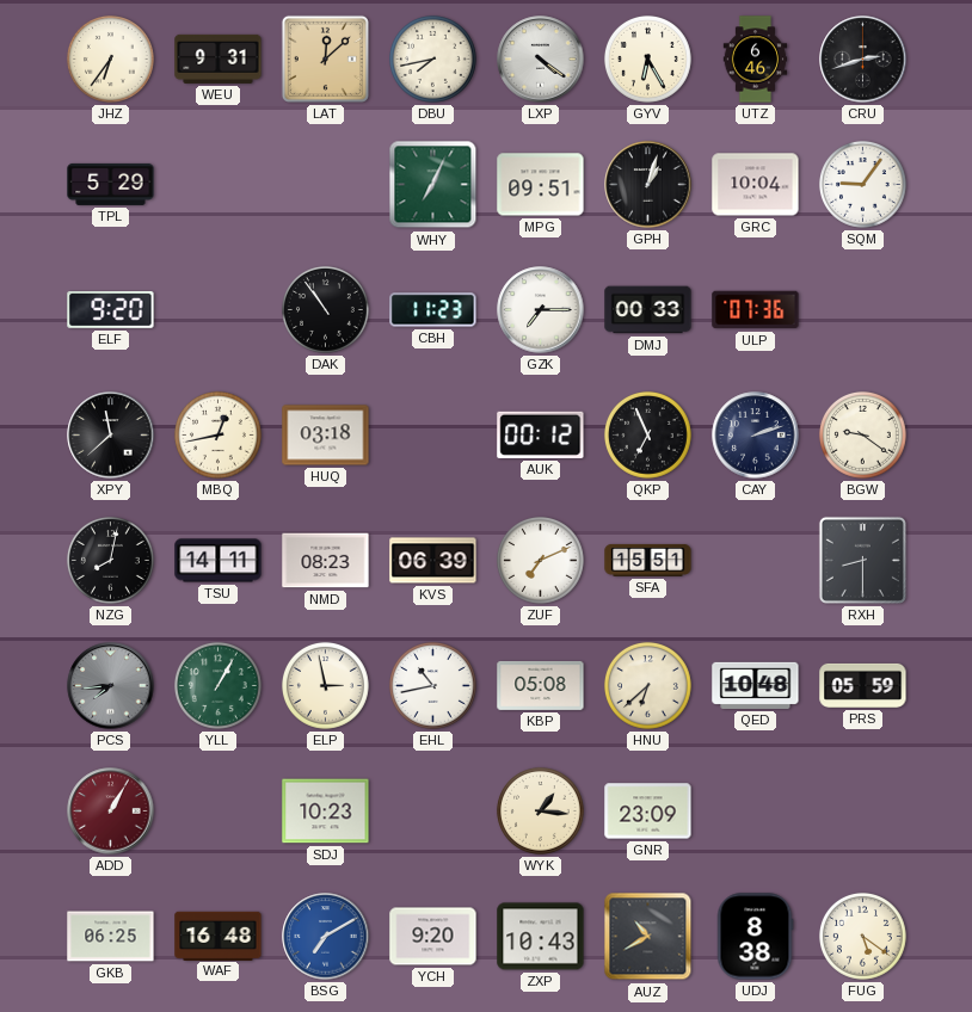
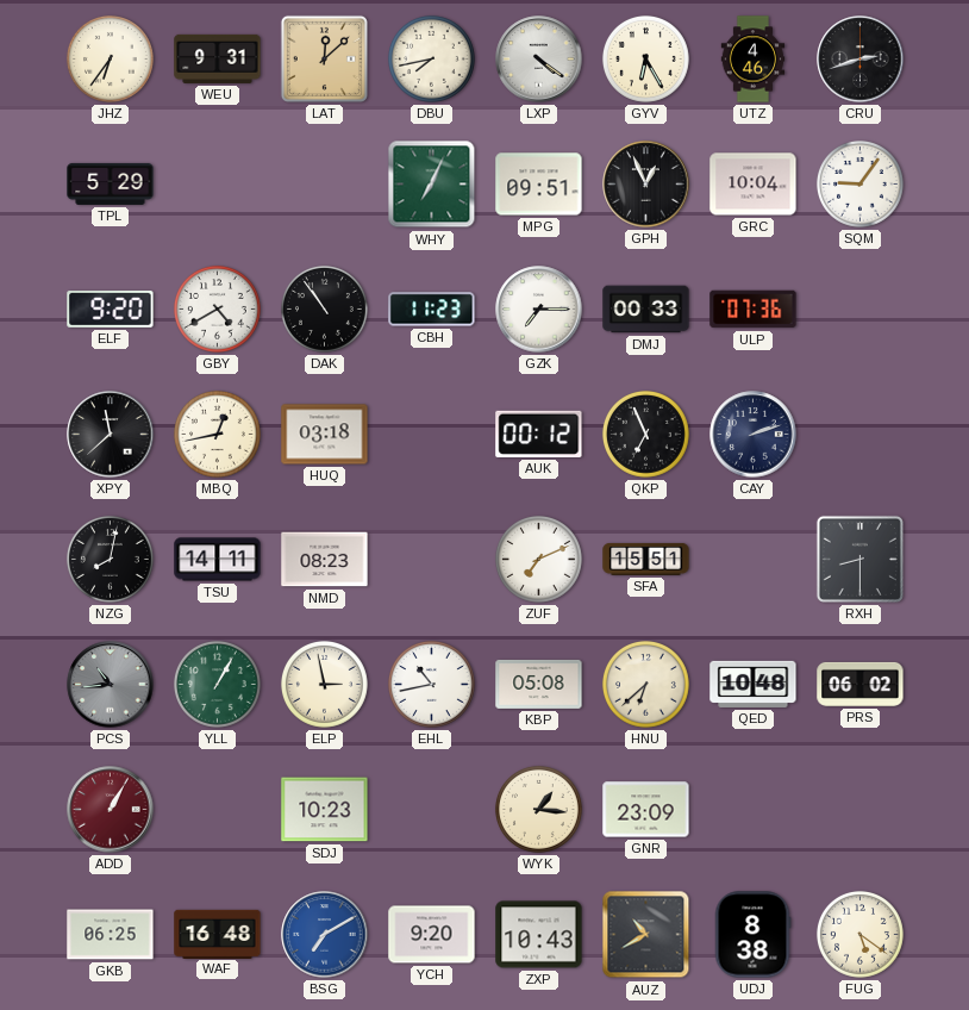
UTZ: 6:46 -> 4:46
GPH: 1:03 -> 12:56
GBY: none -> 4:40
BGW: 9:21 -> none
KVS: 06:39 -> none
PCS: 7:44 -> 10:44
PRS: 05:59 -> 06:02
